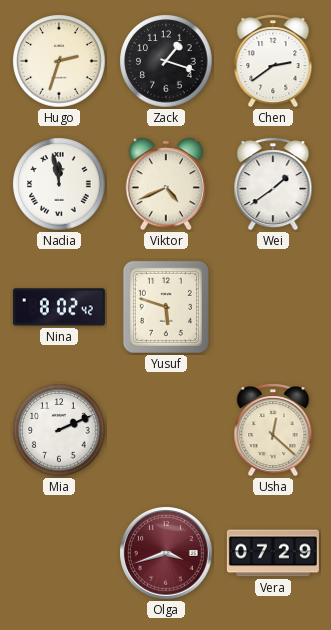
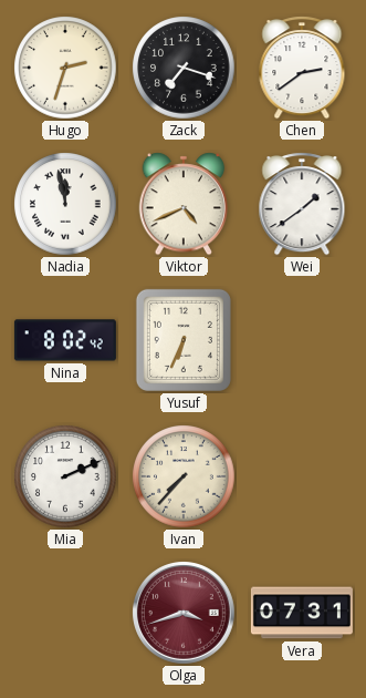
Zack: 1:18 -> 7:18
Yusuf: 5:48 -> 6:34
Ivan: none -> 7:37
Usha: 12:22 -> none
Vera: 07:29 -> 07:31
